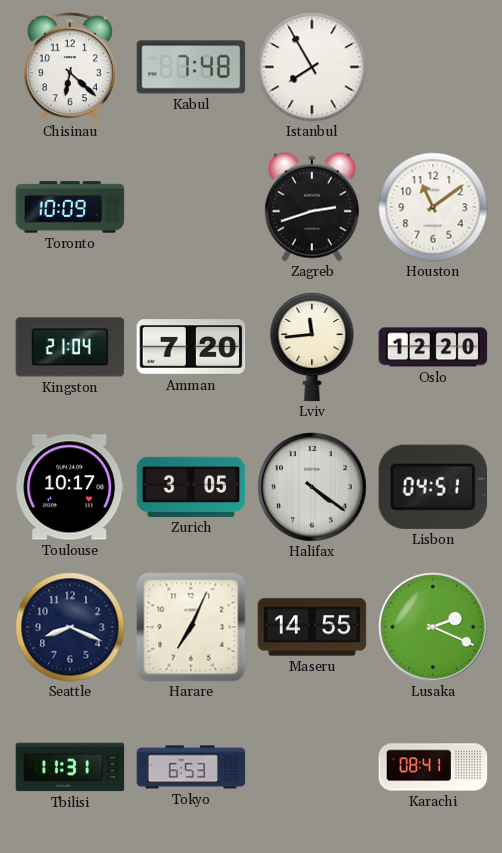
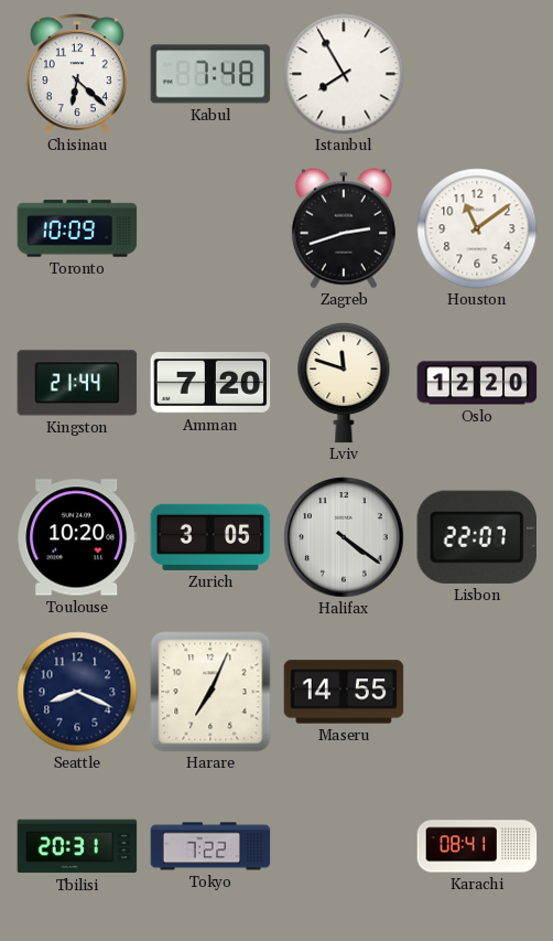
Kingston: 21:04 -> 21:44
Lviv: 11:44 -> 11:48
Toulouse: 10:17 -> 10:20
Lisbon: 04:51 -> 22:07
Lusaka: 2:19 -> none
Tbilisi: 11:31 -> 20:31
Tokyo: 6:53 -> 7:22
